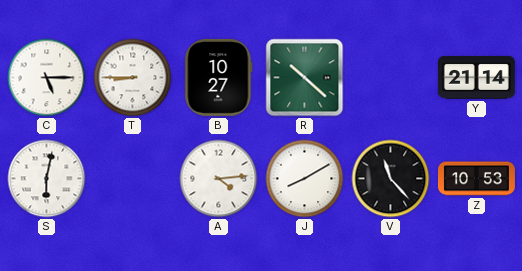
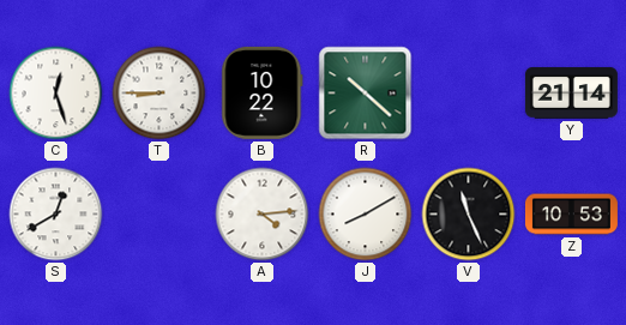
C: 5:15 -> 12:27
B: 10:27 -> 10:22
S: 6:02 -> 12:40
V: 11:23 -> 11:26
